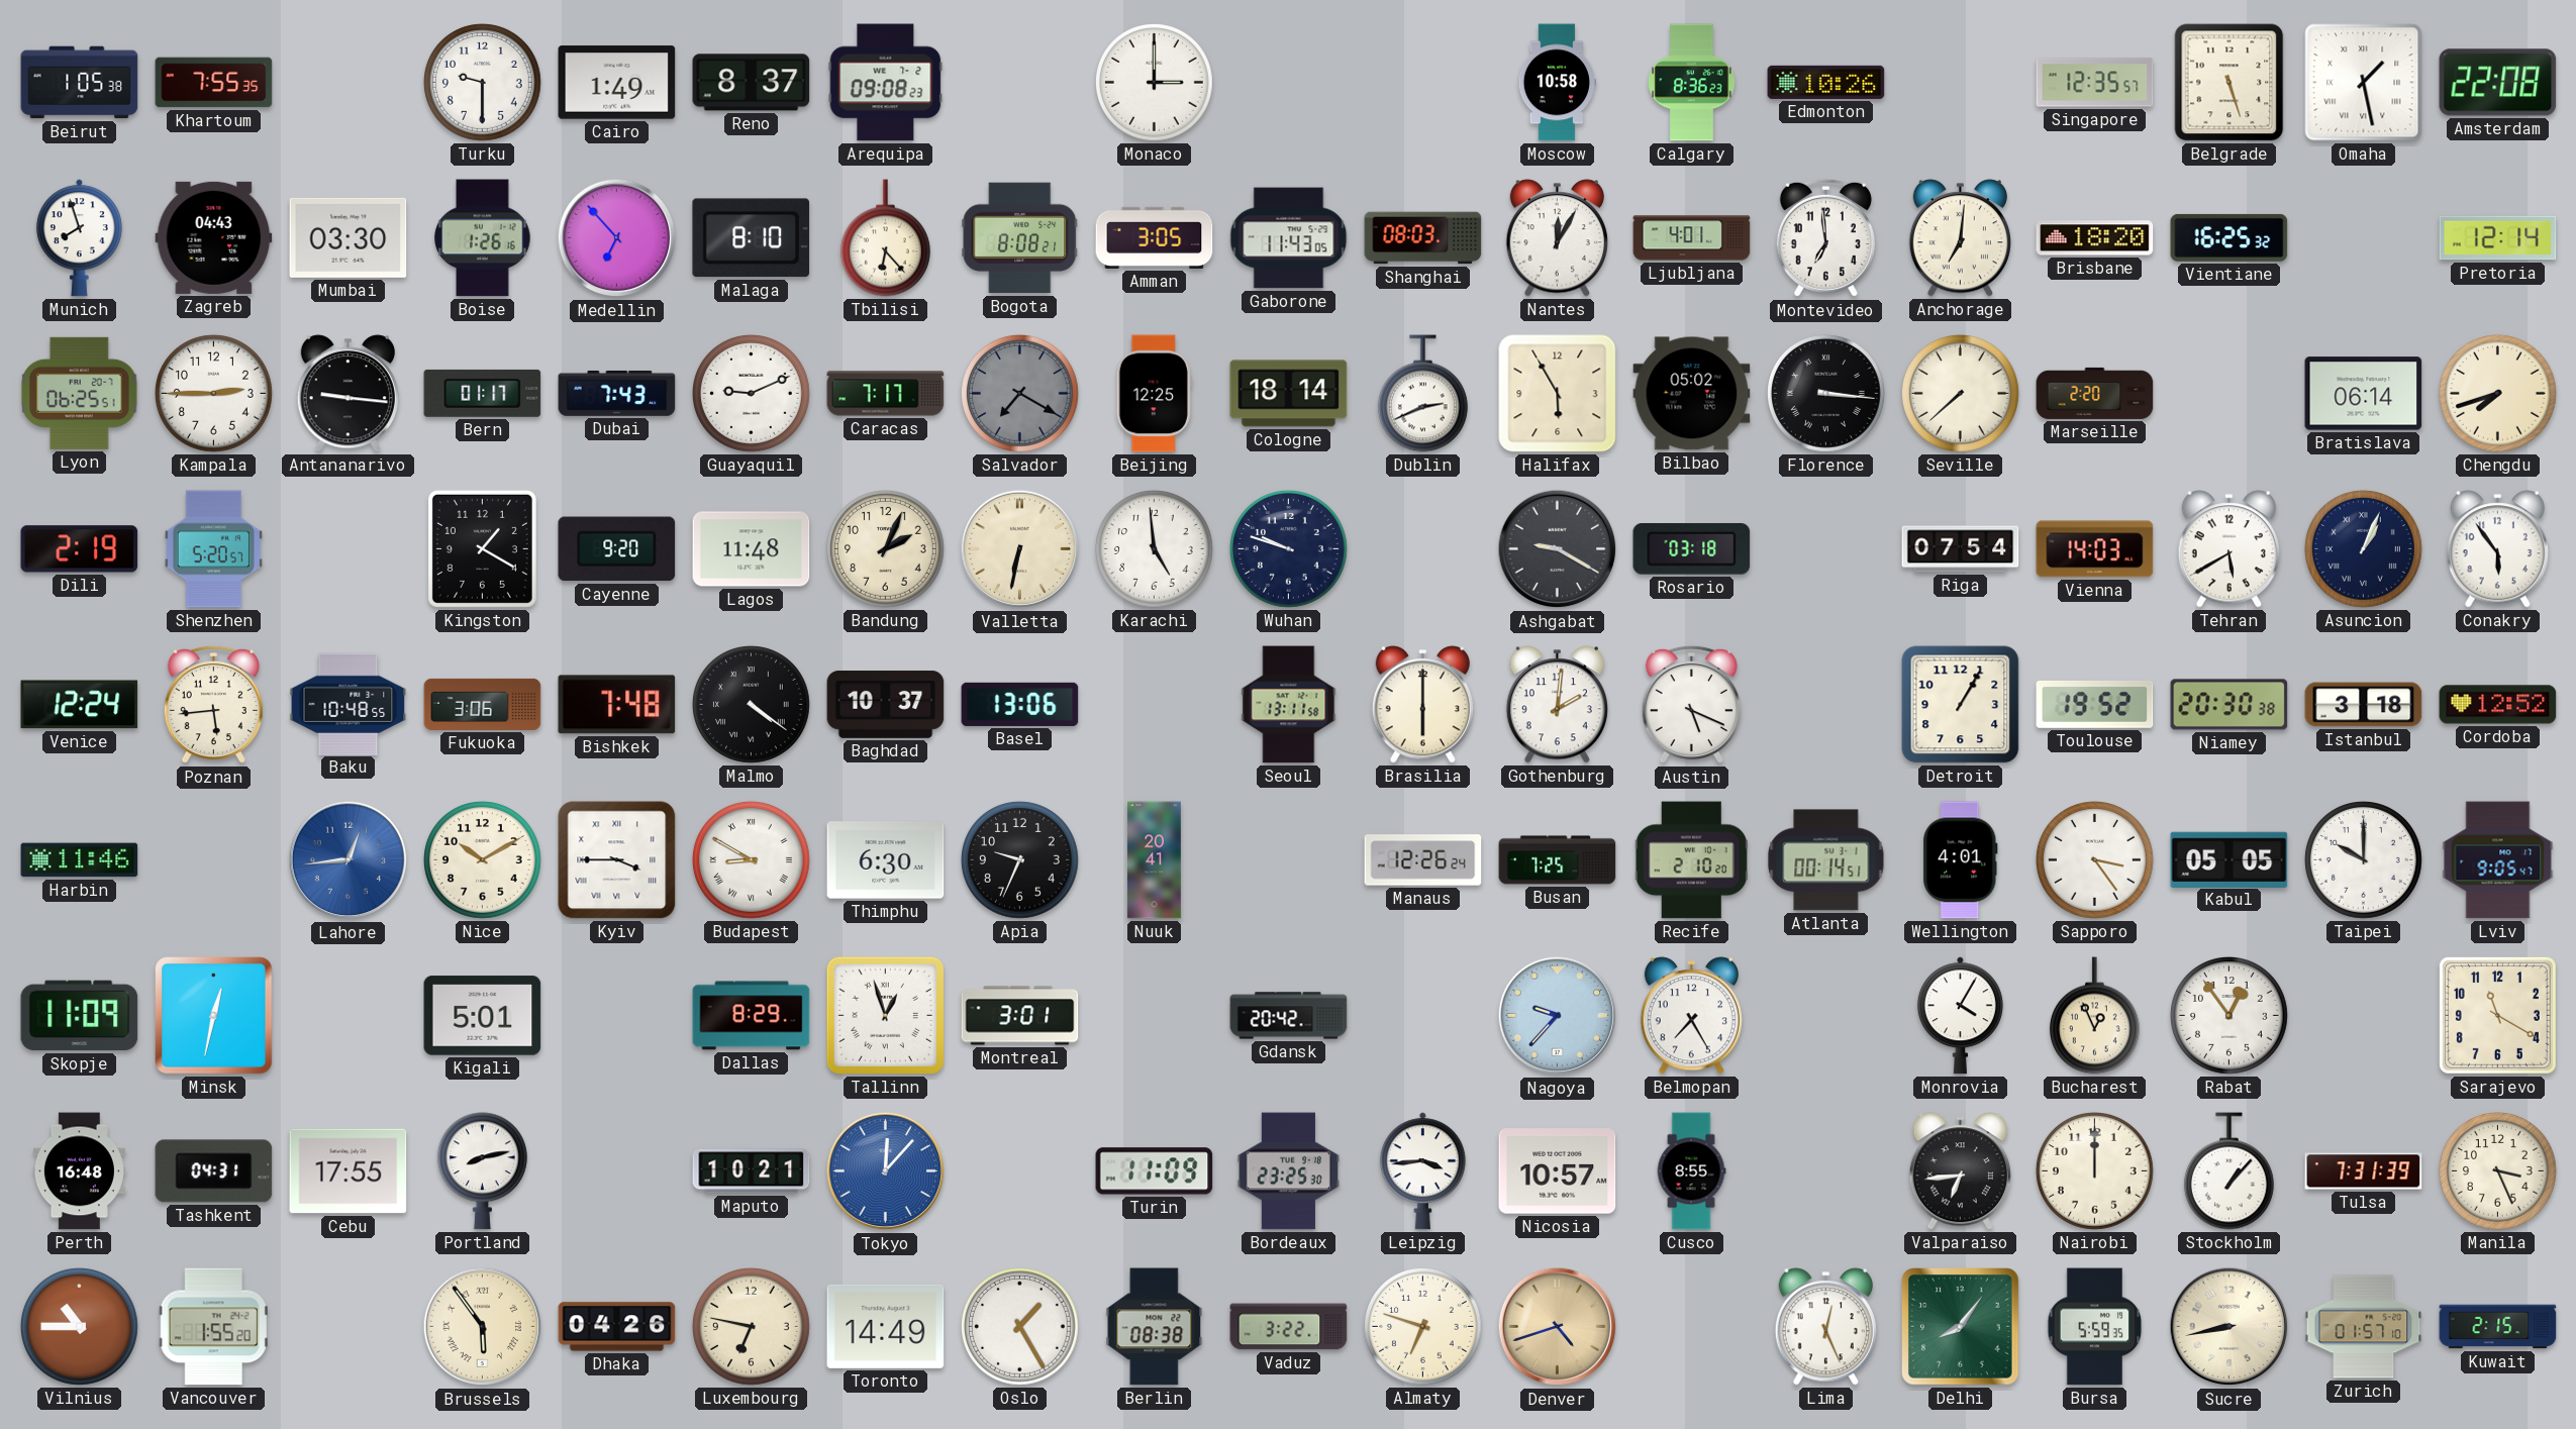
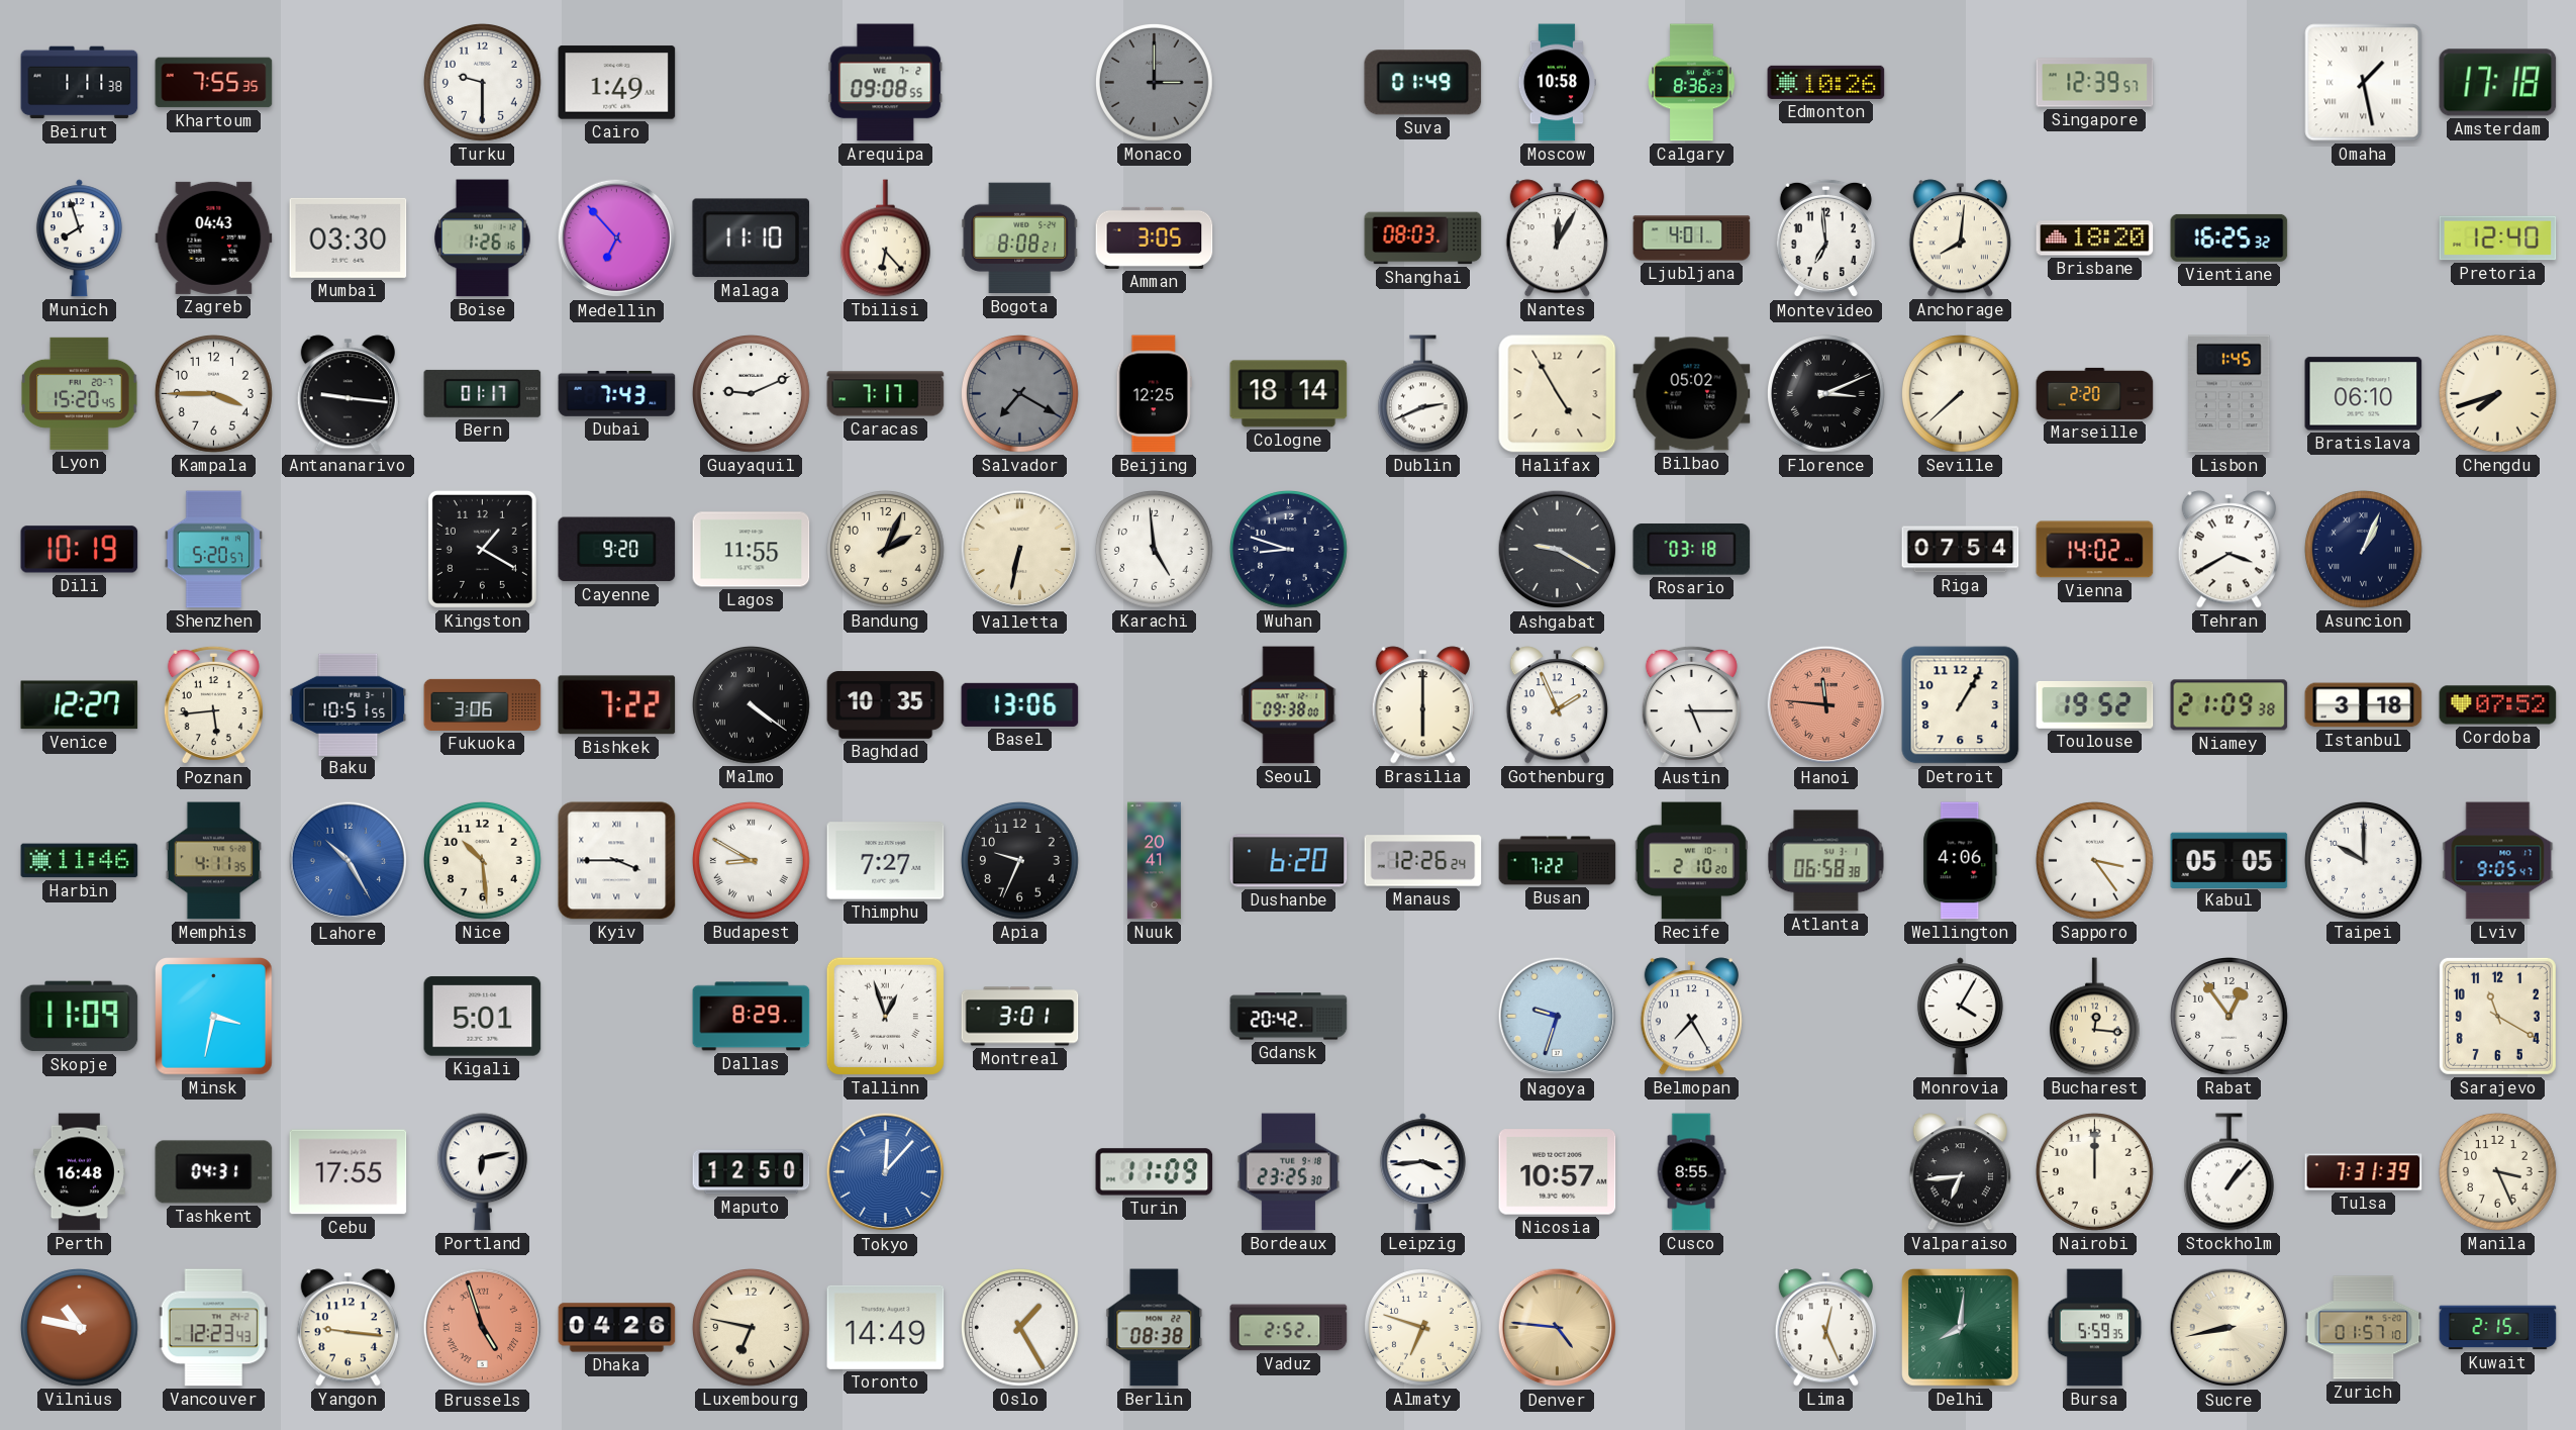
Beirut: 1:05 -> 1:11
Reno: 8:37 -> none
Arequipa: 09:08:23 -> 09:08:55
Monaco dial: white -> grey
Suva: none -> 01:49
Singapore: 12:35 -> 12:39
Belgrade: 5:27 -> none
Amsterdam: 22:08 -> 17:18
Malaga: 8:10 -> 11:10
Gaborone: 11:43 -> none
Anchorage: 7:01 -> 8:01
Pretoria: 12:14 -> 12:40
Lyon: 06:25 -> 15:20
Kampala: 2:45 -> 3:45
Halifax: 5:55 -> 4:55
Florence: 3:16 -> 3:11
Lisbon: none -> 1:45
Bratislava: 06:14 -> 06:10
Dili: 2:19 -> 10:19
Lagos: 11:48 -> 11:55
Wuhan: 9:48 -> 8:48
Vienna: 14:03 -> 14:02
Tehran: 5:40 -> 3:40
Conakry: 5:54 -> none
Venice: 12:24 -> 12:27
Baku: 10:48 -> 10:51
Bishkek: 7:48 -> 7:22
Baghdad: 10:37 -> 10:35
Seoul: 13:11 -> 09:38
Gothenburg: 2:01 -> 1:56
Austin: 5:19 -> 5:15
Hanoi: none -> 11:46
Niamey: 20:30 -> 21:09
Cordoba: 12:52 -> 07:52
Memphis: none -> 4:11
Lahore: 12:44 -> 10:25
Nice: 10:10 -> 10:29
Thimphu: 6:30 -> 7:27
Dushanbe: none -> 6:20
Busan: 7:25 -> 7:22
Atlanta: 00:14 -> 06:58
Wellington: 4:01 -> 4:06
Minsk: 12:32 -> 3:32
Nagoya: 9:37 -> 9:33
Bucharest: 12:56 -> 12:16
Portland: 8:13 -> 6:13
Maputo: 10:21 -> 12:50
Vilnius: 10:45 -> 10:47
Vancouver: 1:55 -> 12:23
Yangon: none -> 9:16
Brussels: 5:54 -> 4:57
Brussels dial: cream -> salmon
Vaduz: 3:22 -> 2:52
Denver: 4:42 -> 4:46
Delhi: 8:06 -> 8:01
